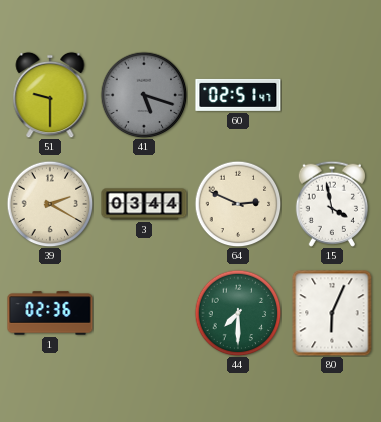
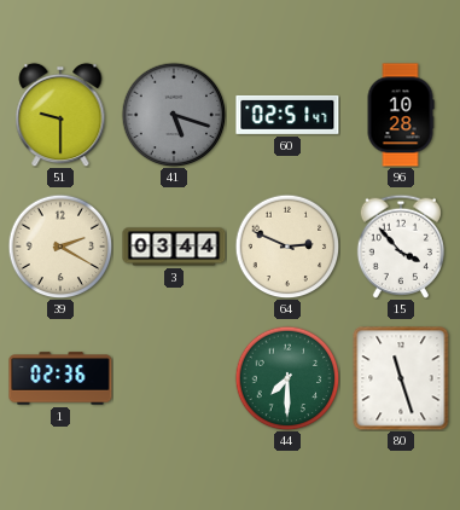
96: none -> 10:28
15: 3:58 -> 3:53
80: 6:04 -> 11:27
